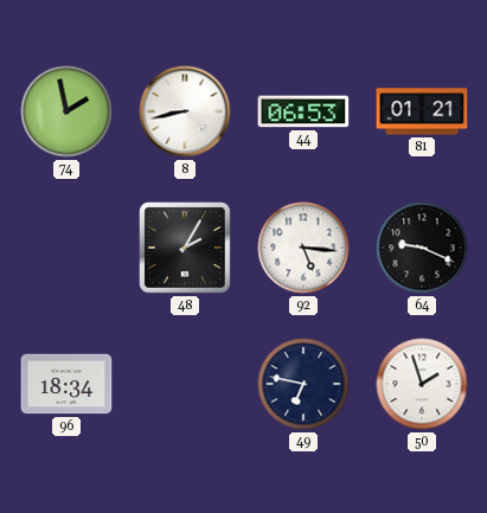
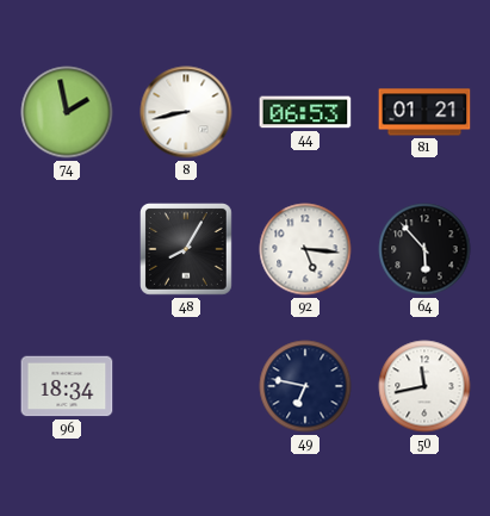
48: 2:05 -> 8:05
64: 9:19 -> 5:53
50: 1:57 -> 11:43
